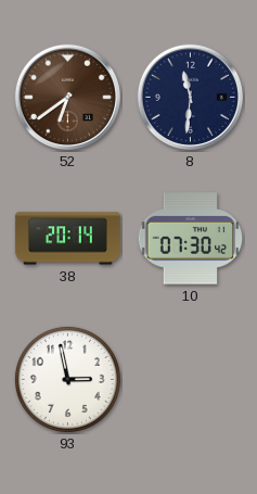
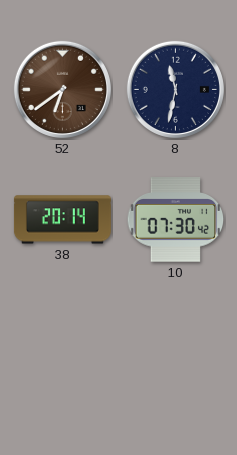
8: 11:31 -> 11:32
93: 2:58 -> none
